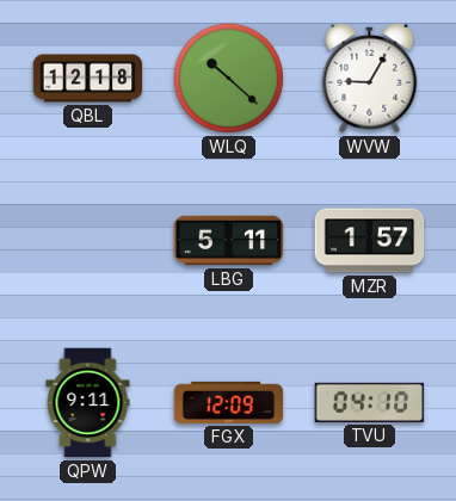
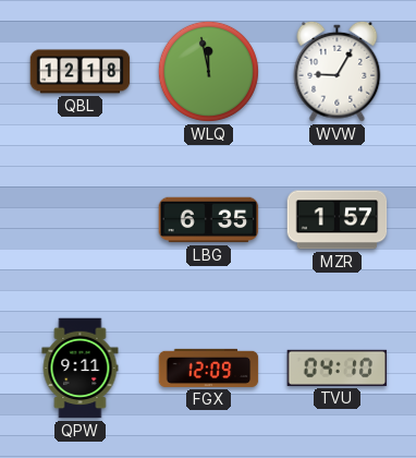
WLQ: 10:22 -> 11:58
LBG: 5:11 -> 6:35
